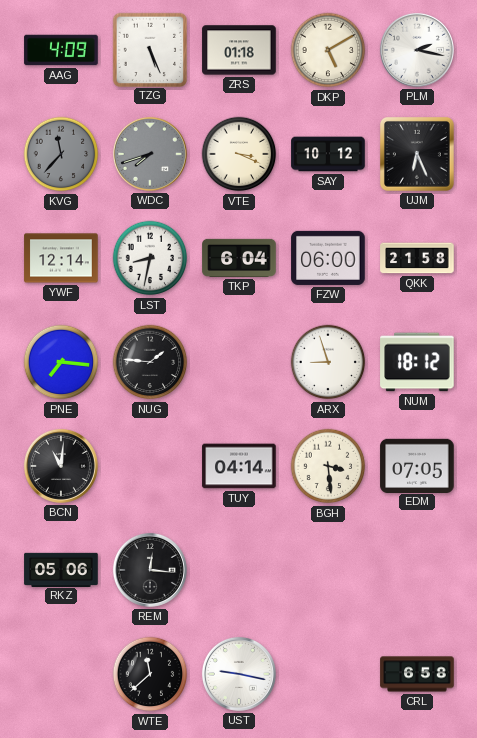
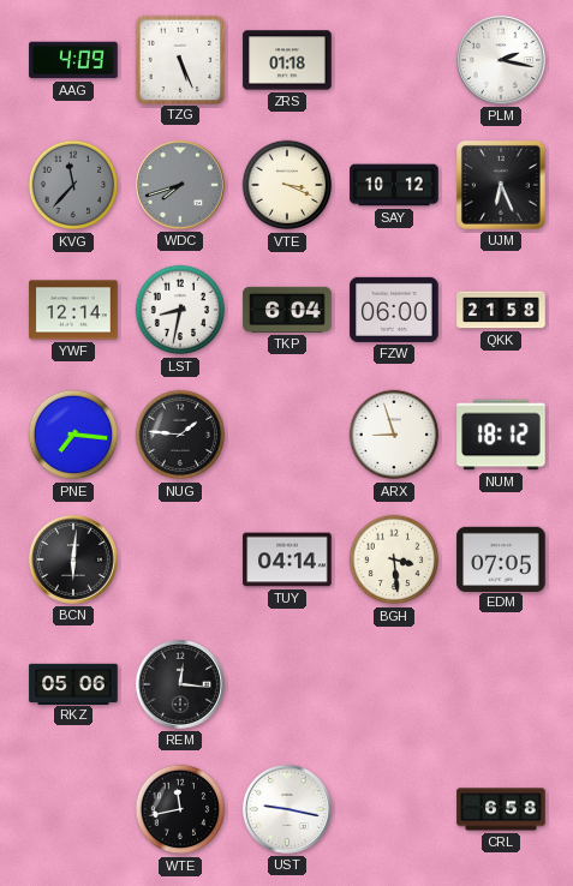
DKP: 5:10 -> none
BCN: 11:01 -> 6:01
WTE: 11:38 -> 11:43
